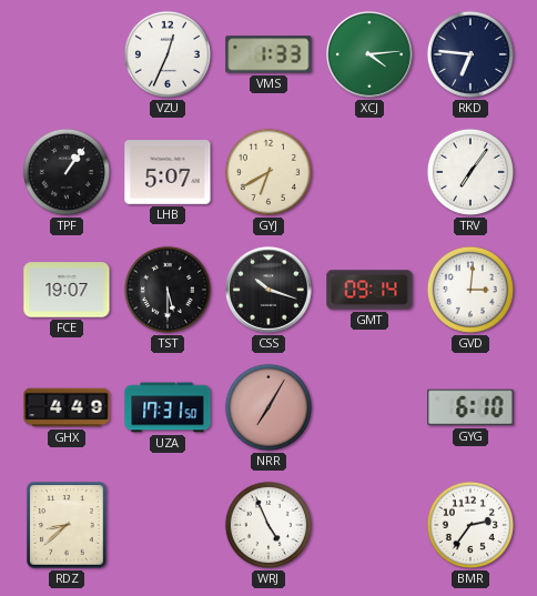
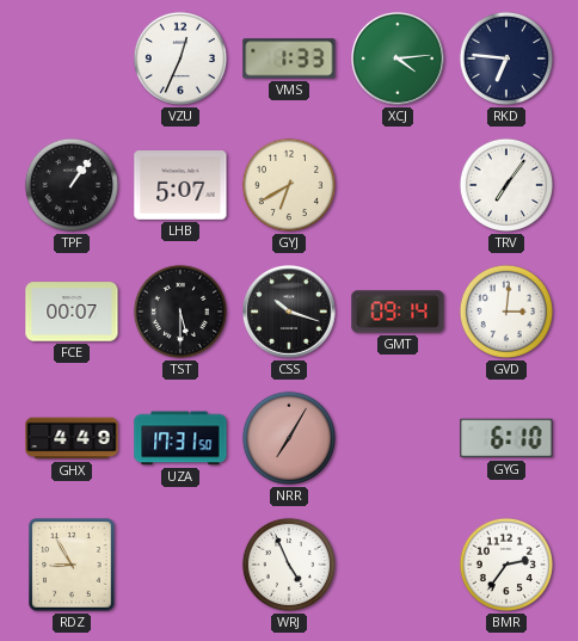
FCE: 19:07 -> 00:07
RDZ: 8:38 -> 8:55
